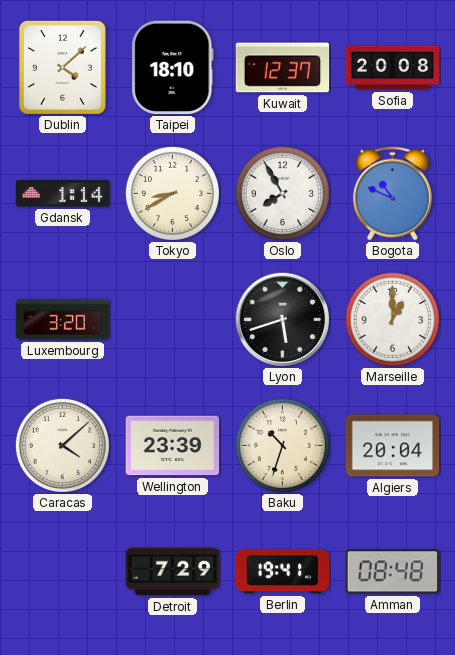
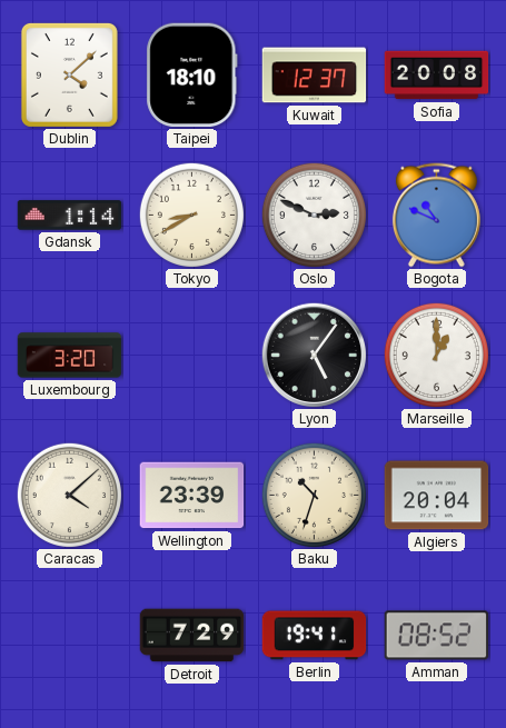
Oslo: 7:55 -> 2:49
Lyon: 5:42 -> 5:06
Amman: 08:48 -> 08:52
